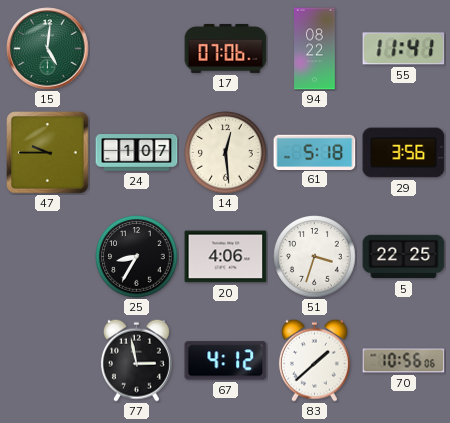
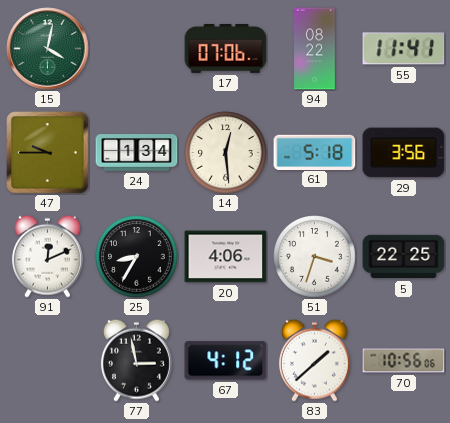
15: 5:01 -> 4:02
24: 1:07 -> 1:34
91: none -> 12:11
